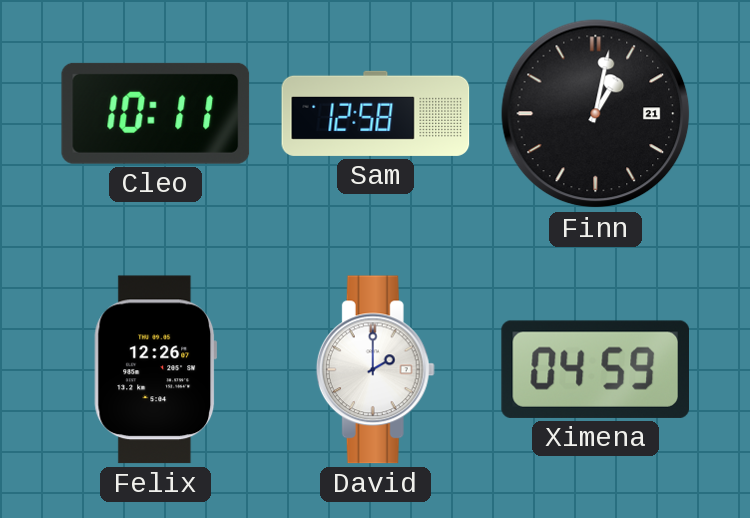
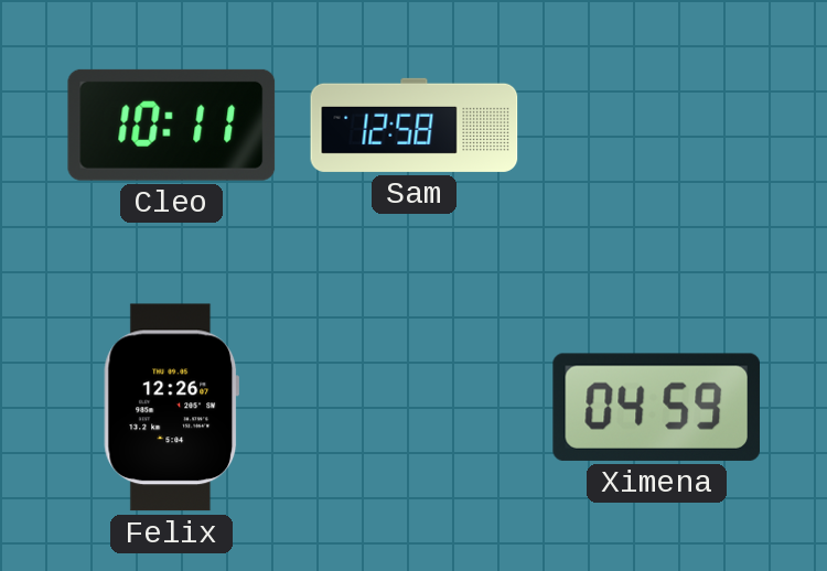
Finn: 1:02 -> none
David: 2:00 -> none
